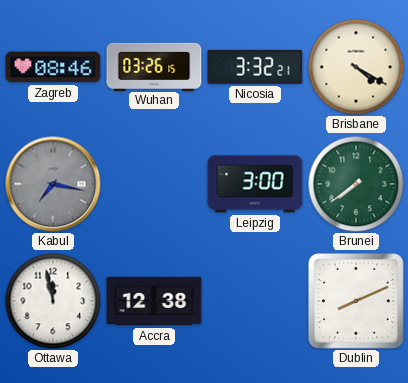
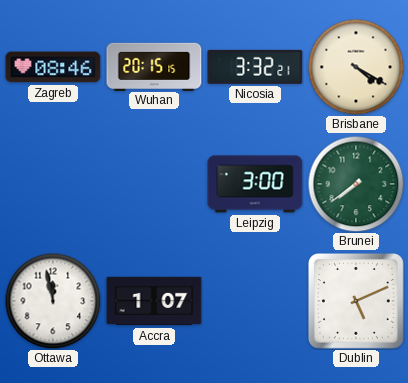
Wuhan: 03:26 -> 20:15
Kabul: 7:17 -> none
Accra: 12:38 -> 1:07
Dublin: 8:11 -> 5:11
